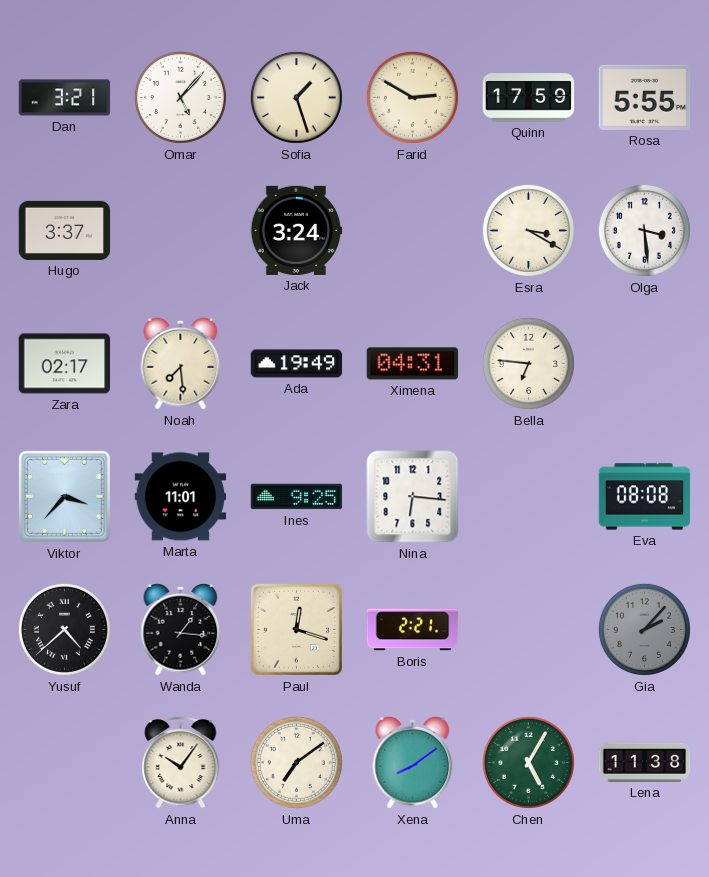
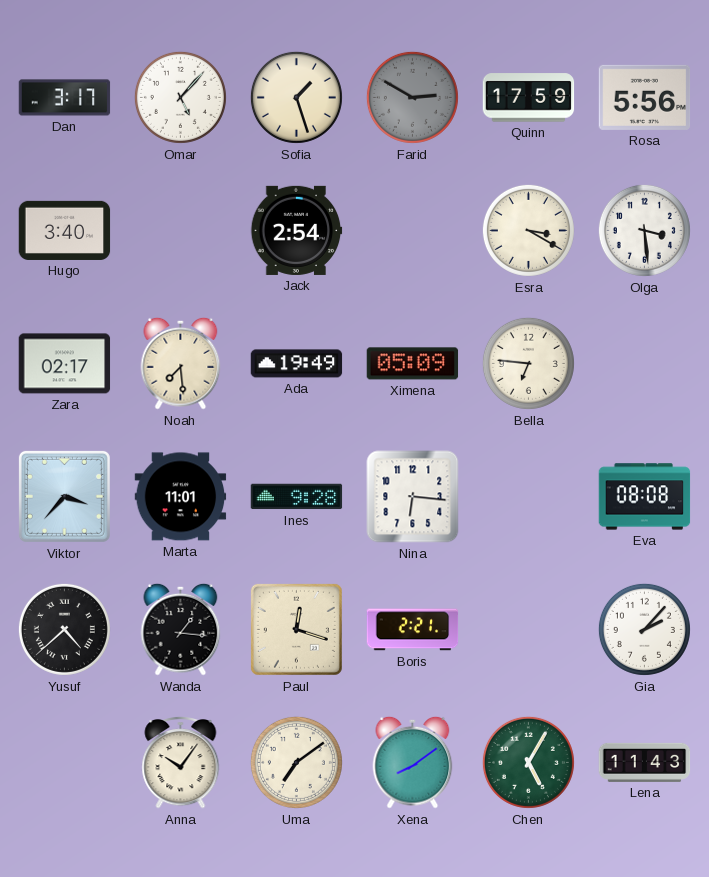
Dan: 3:21 -> 3:17
Farid dial: cream -> grey
Rosa: 5:55 -> 5:56
Hugo: 3:37 -> 3:40
Jack: 3:24 -> 2:54
Ximena: 04:31 -> 05:09
Ines: 9:25 -> 9:28
Gia dial: grey -> white
Lena: 11:38 -> 11:43
